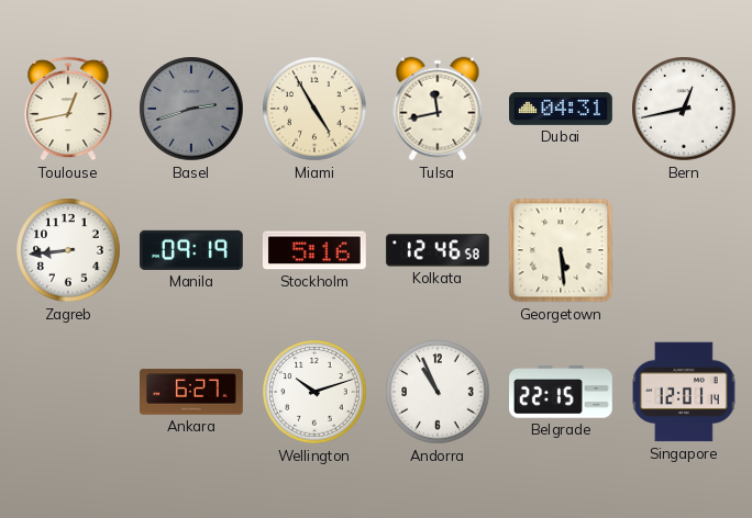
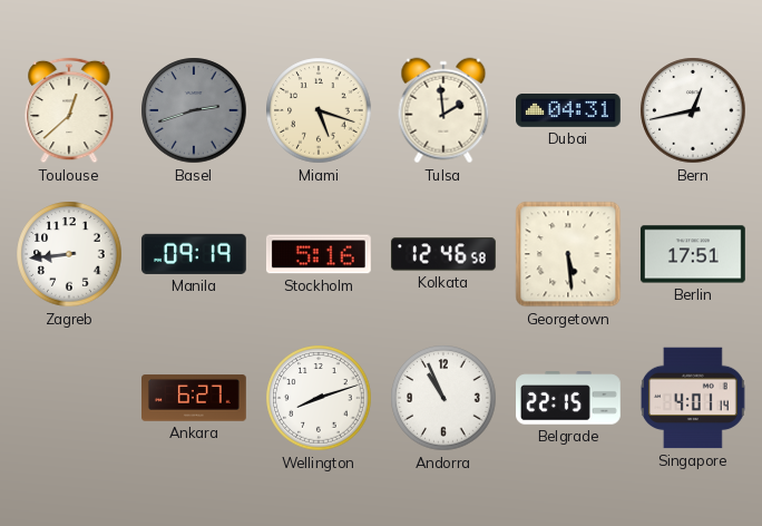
Toulouse: 12:43 -> 12:38
Miami: 4:55 -> 5:18
Tulsa: 11:43 -> 1:59
Berlin: none -> 17:51
Wellington: 10:12 -> 8:12
Singapore: 12:01 -> 4:01
